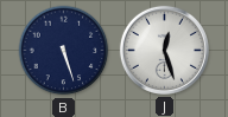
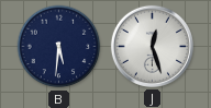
B: 5:27 -> 5:31
